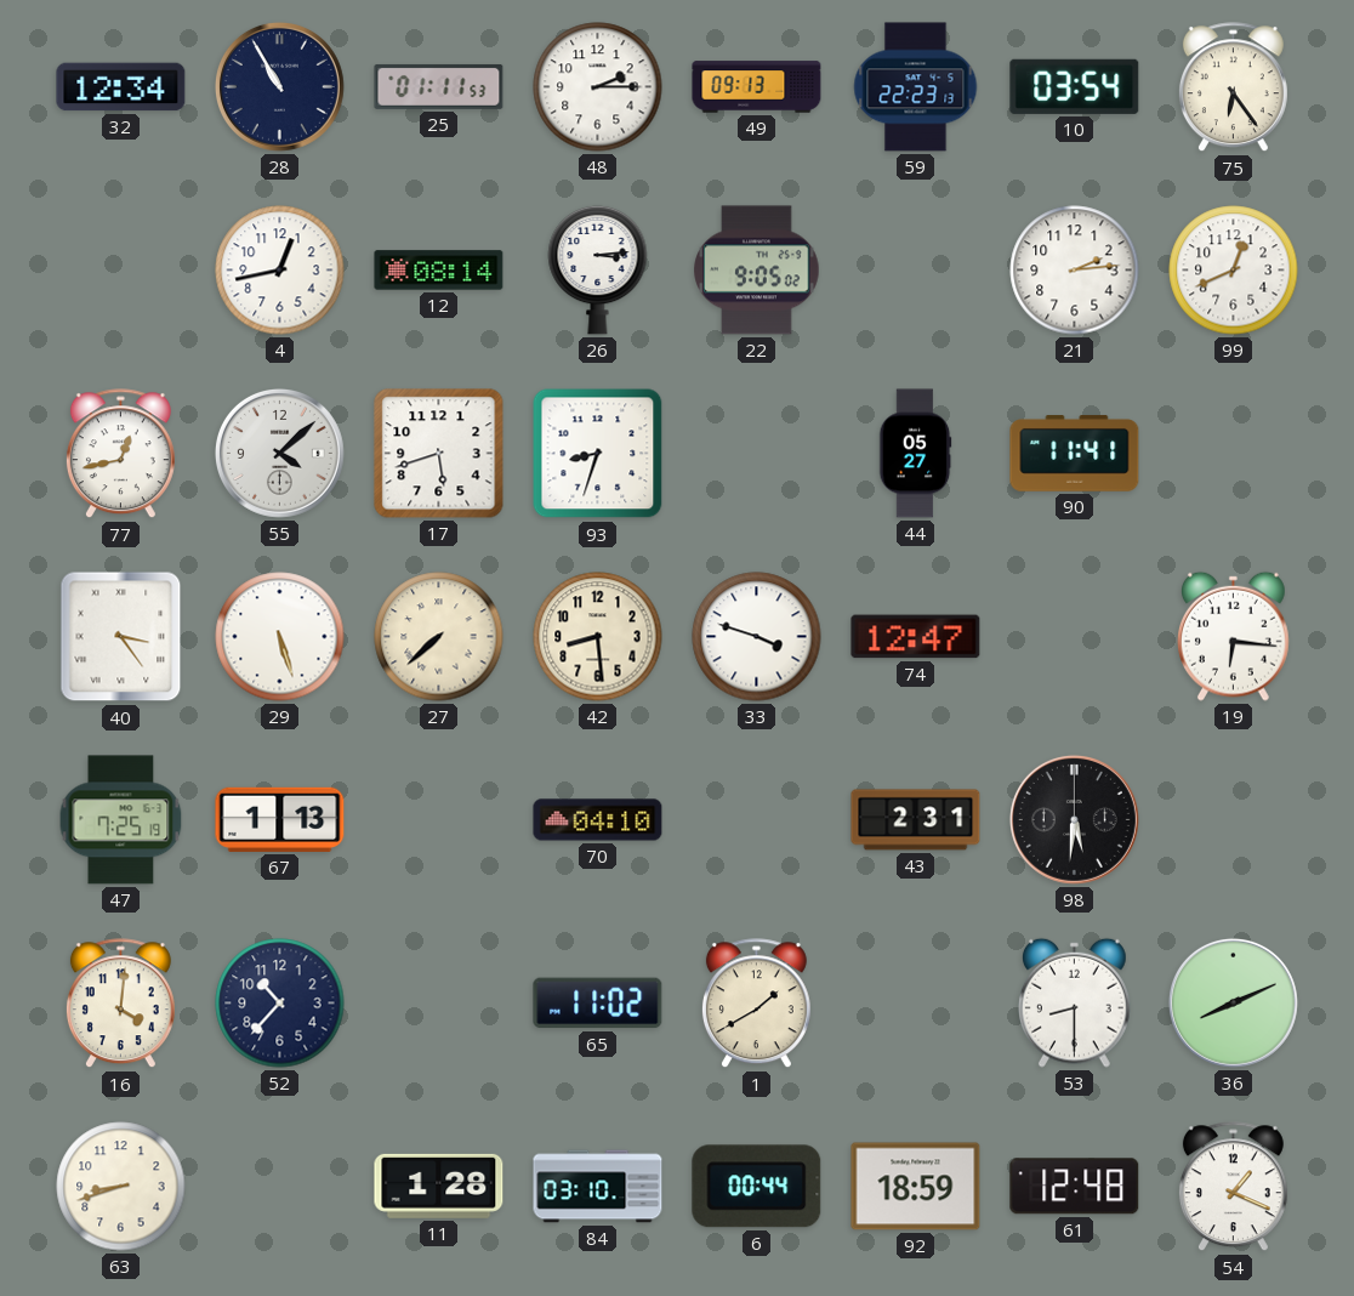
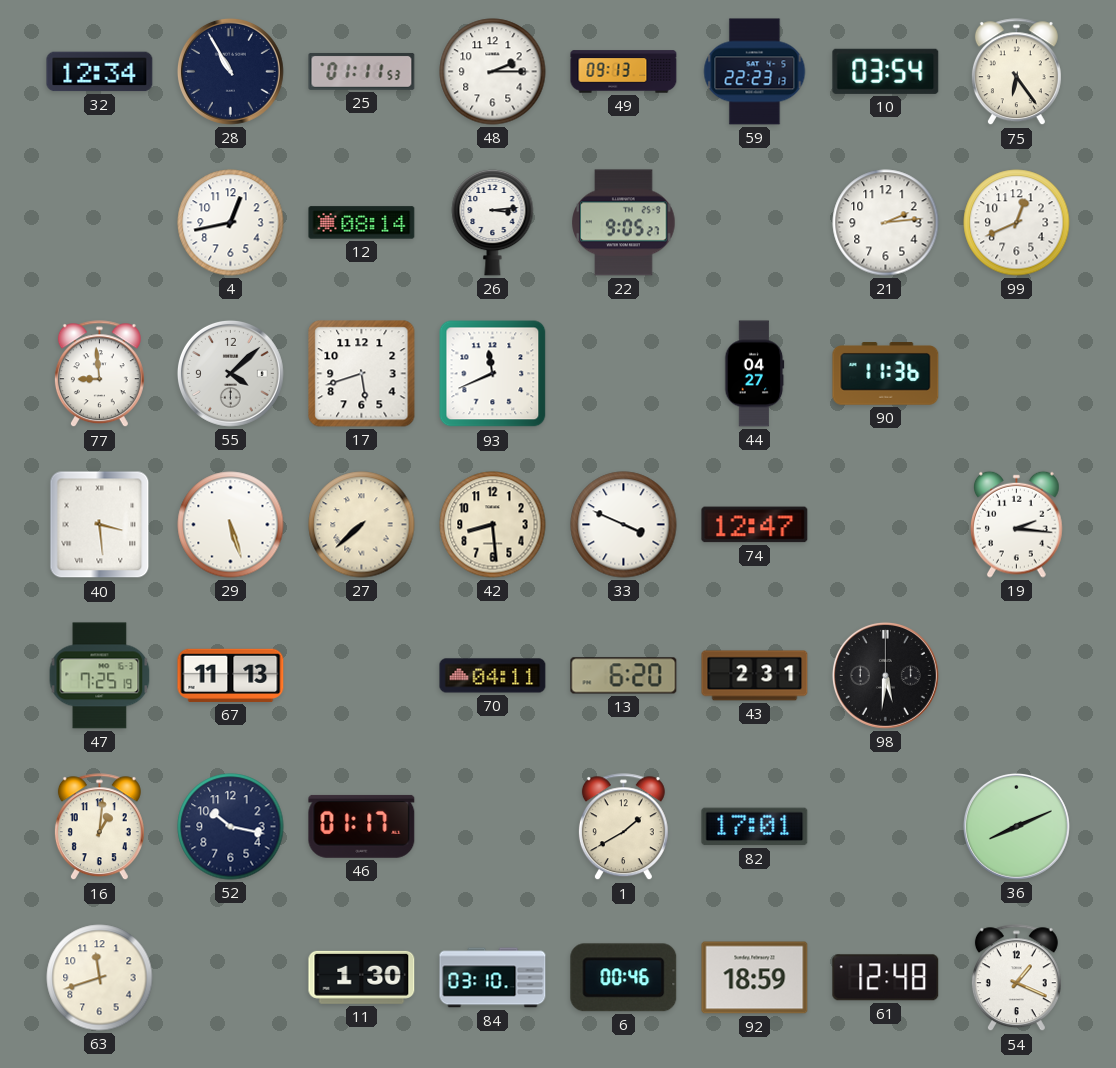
22: 9:05:02 -> 9:05:27
77: 12:43 -> 8:59
93: 8:33 -> 11:41
44: 05:27 -> 04:27
90: 11:41 -> 11:36
40: 3:24 -> 3:29
33: 3:48 -> 3:49
19: 6:16 -> 2:16
67: 1:13 -> 11:13
70: 04:10 -> 04:11
13: none -> 6:20
16: 4:01 -> 1:01
52: 10:37 -> 10:17
46: none -> 01:17
65: 11:02 -> none
82: none -> 17:01
53: 8:30 -> none
63: 8:42 -> 11:42
11: 1:28 -> 1:30
6: 00:44 -> 00:46
